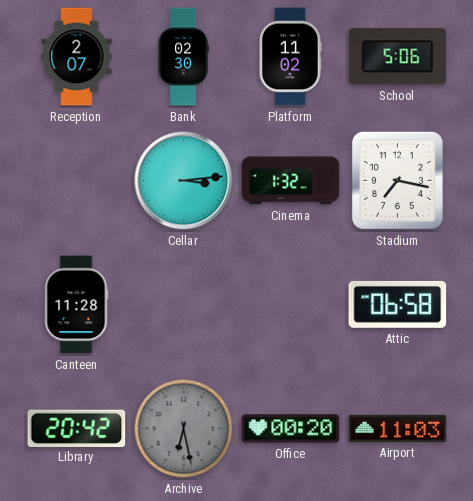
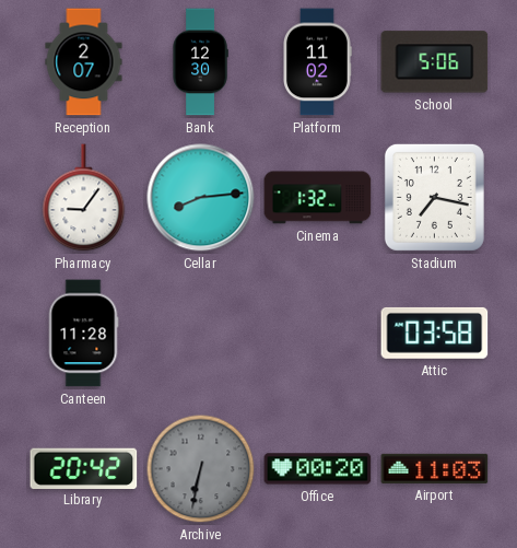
Bank: 02:30 -> 12:30
Pharmacy: none -> 9:06
Cellar: 3:14 -> 8:14
Attic: 06:58 -> 03:58
Archive: 6:28 -> 6:32
